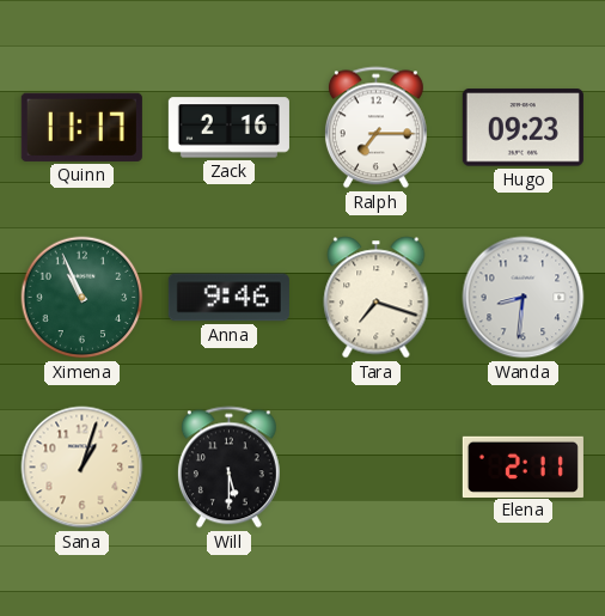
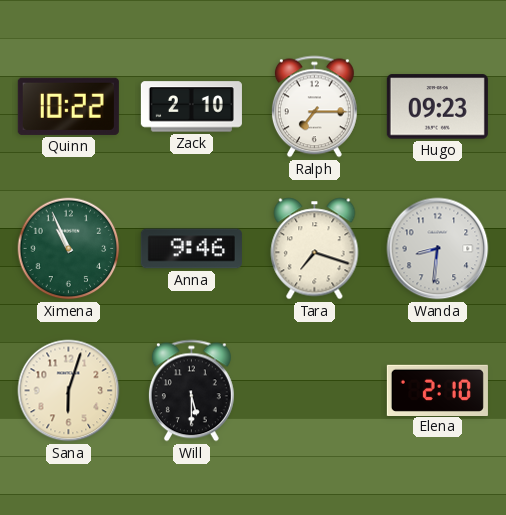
Quinn: 11:17 -> 10:22
Zack: 2:16 -> 2:10
Sana: 1:03 -> 6:03
Elena: 2:11 -> 2:10
